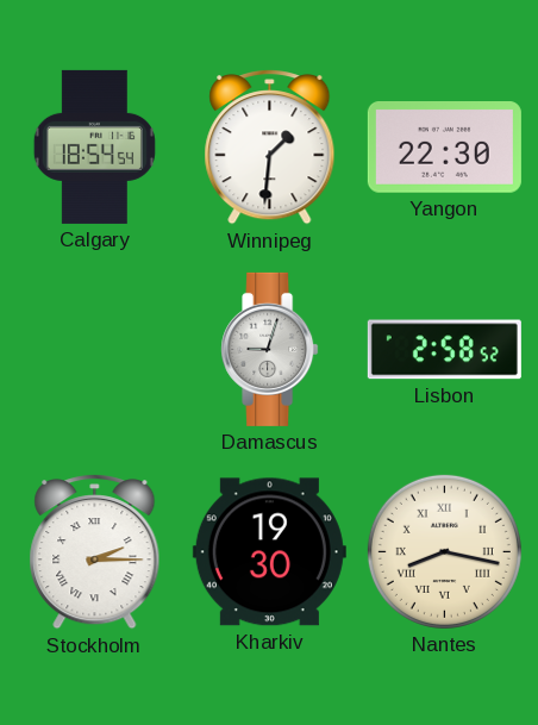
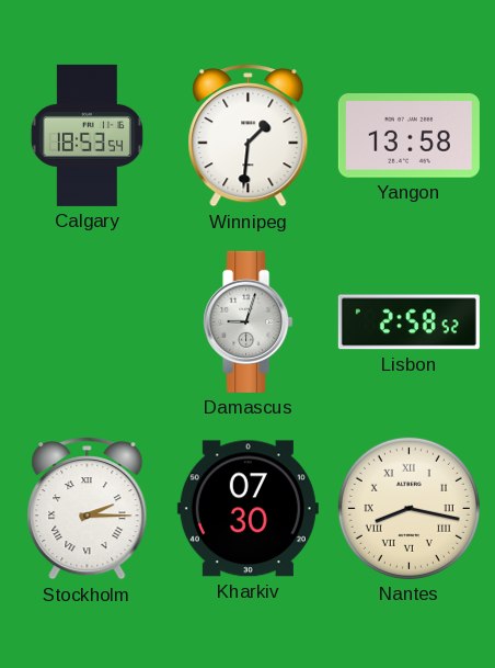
Calgary: 18:54 -> 18:53
Yangon: 22:30 -> 13:58
Kharkiv: 19:30 -> 07:30
